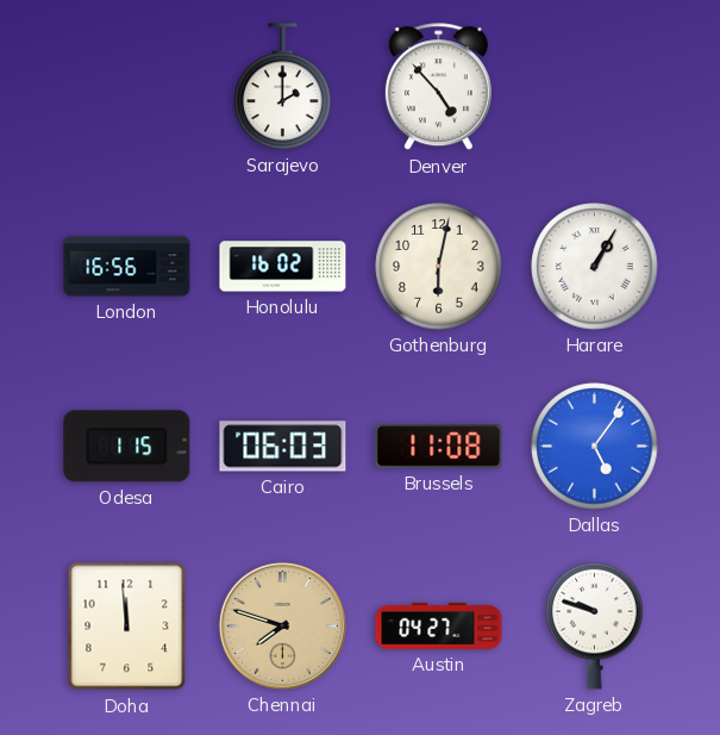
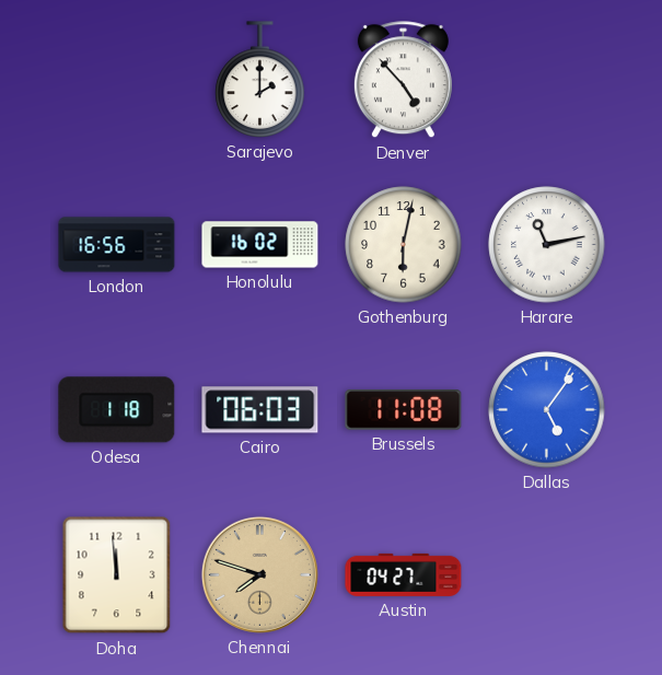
Harare: 1:05 -> 11:13
Odesa: 1:15 -> 1:18
Zagreb: 9:48 -> none
